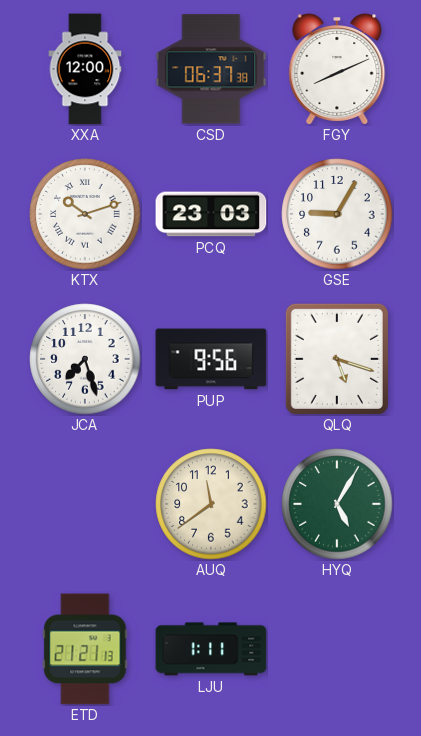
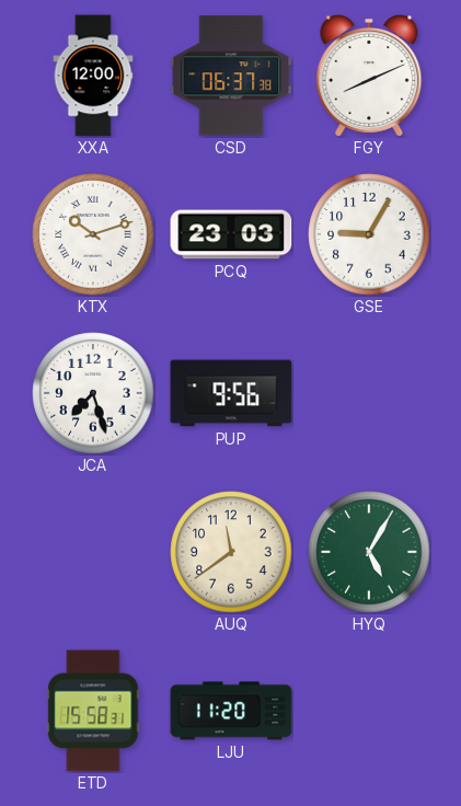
QLQ: 5:18 -> none
ETD: 21:21 -> 15:58
LJU: 1:11 -> 11:20
